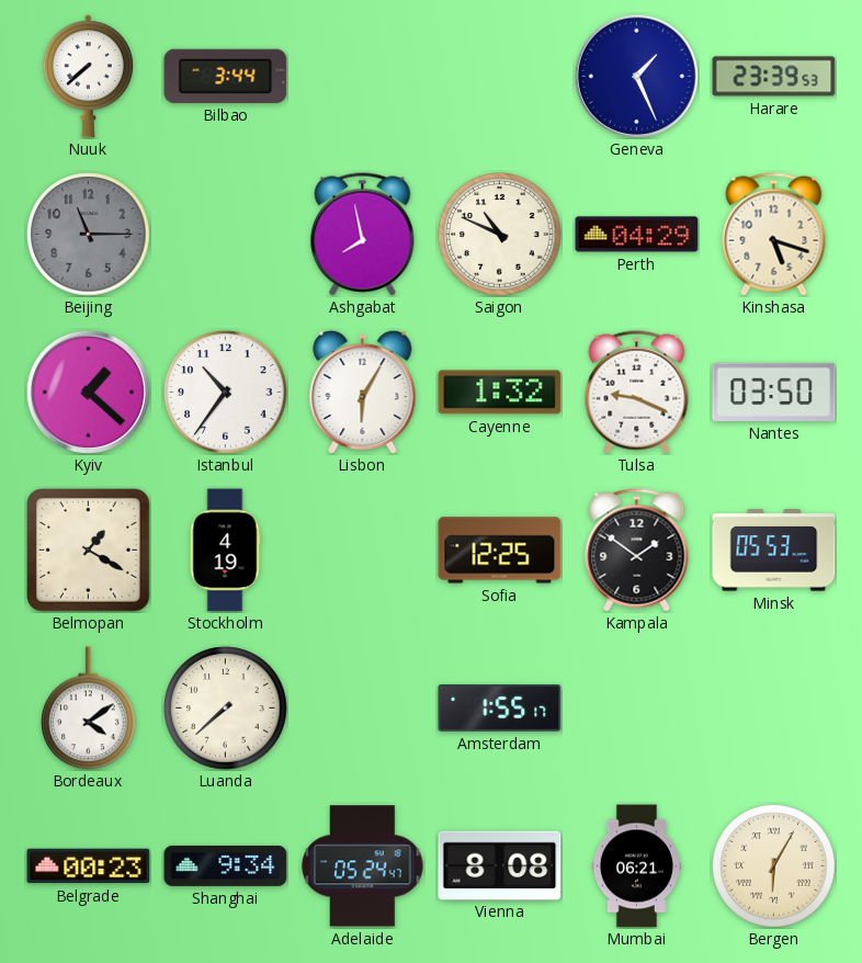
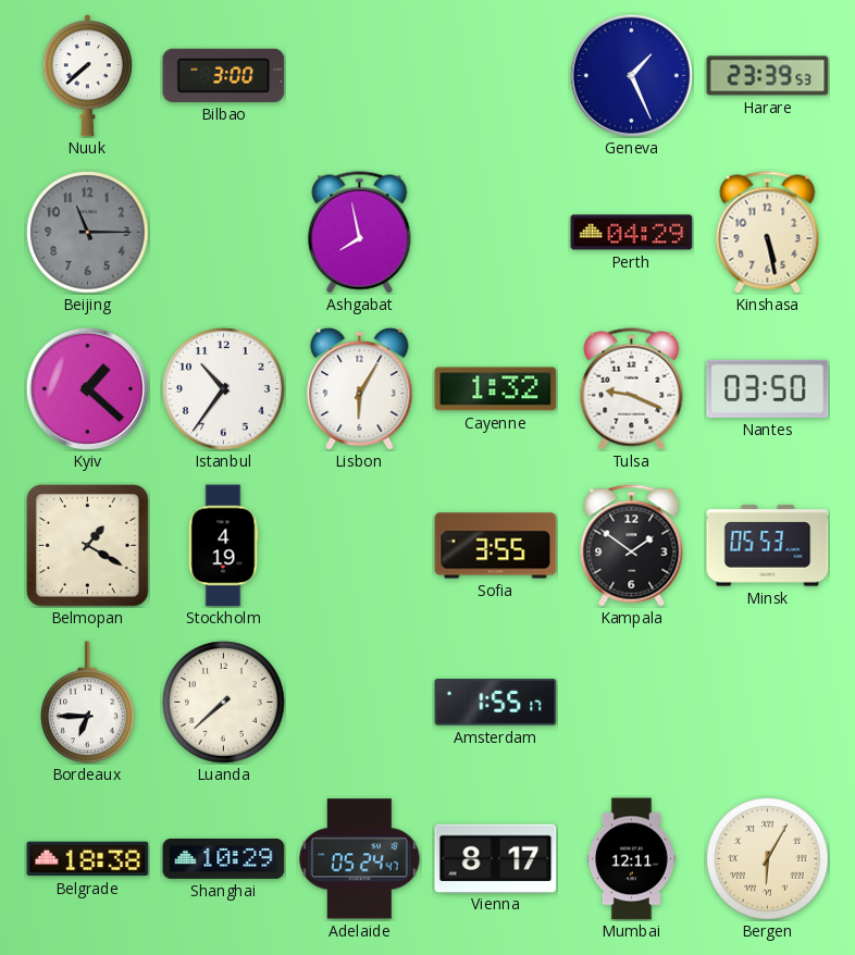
Bilbao: 3:44 -> 3:00
Saigon: 10:49 -> none
Kinshasa: 5:18 -> 5:28
Sofia: 12:25 -> 3:55
Bordeaux: 4:09 -> 6:45
Belgrade: 00:23 -> 18:38
Shanghai: 9:34 -> 10:29
Vienna: 8:08 -> 8:17
Mumbai: 06:21 -> 12:11
